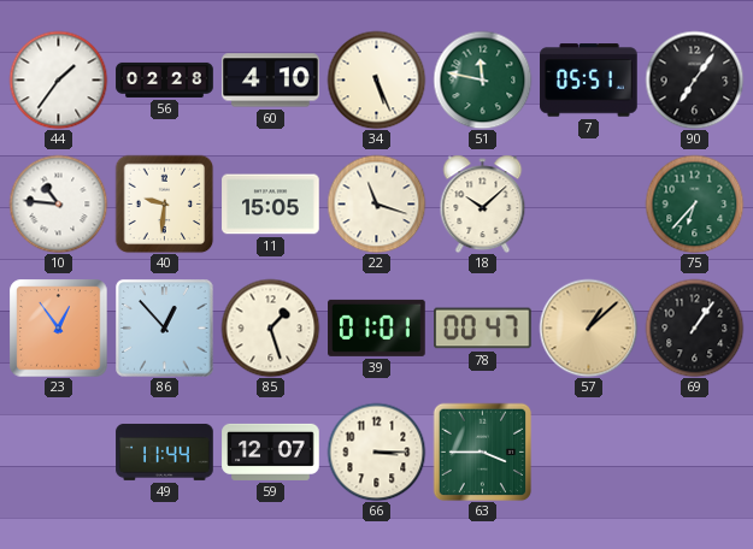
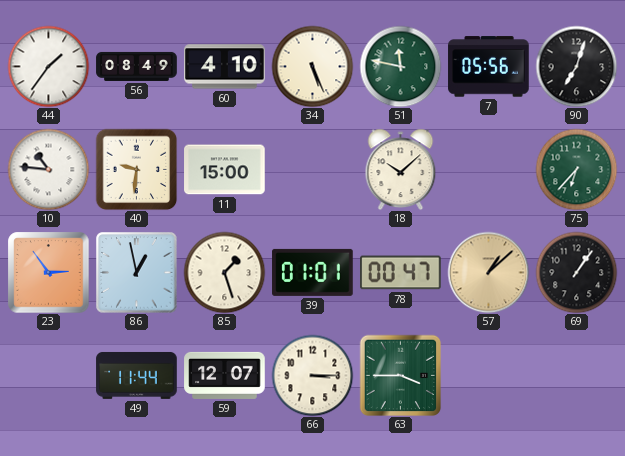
56: 02:28 -> 08:49
7: 05:51 -> 05:56
90: 7:06 -> 7:03
11: 15:05 -> 15:00
22: 11:18 -> none
23: 12:54 -> 2:54
86: 12:53 -> 12:58
